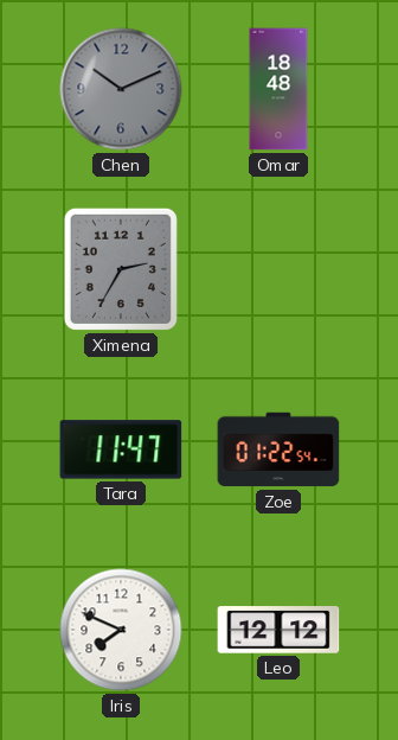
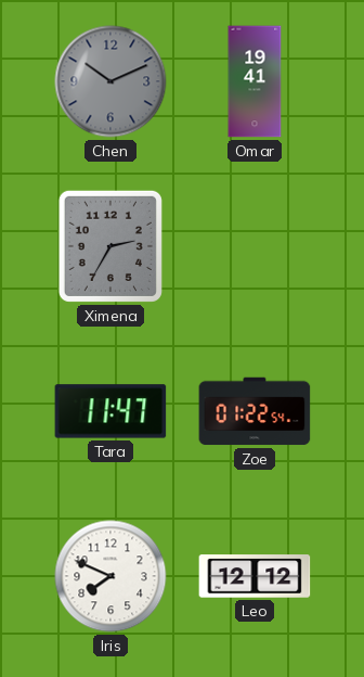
Omar: 18:48 -> 19:41
